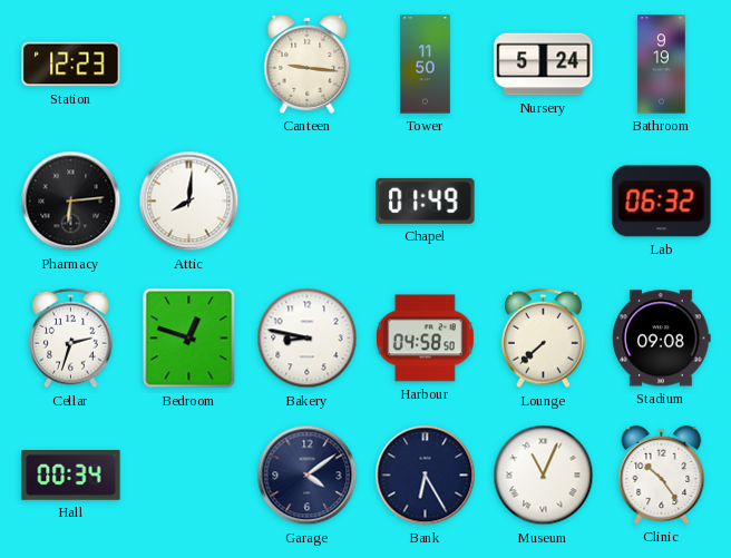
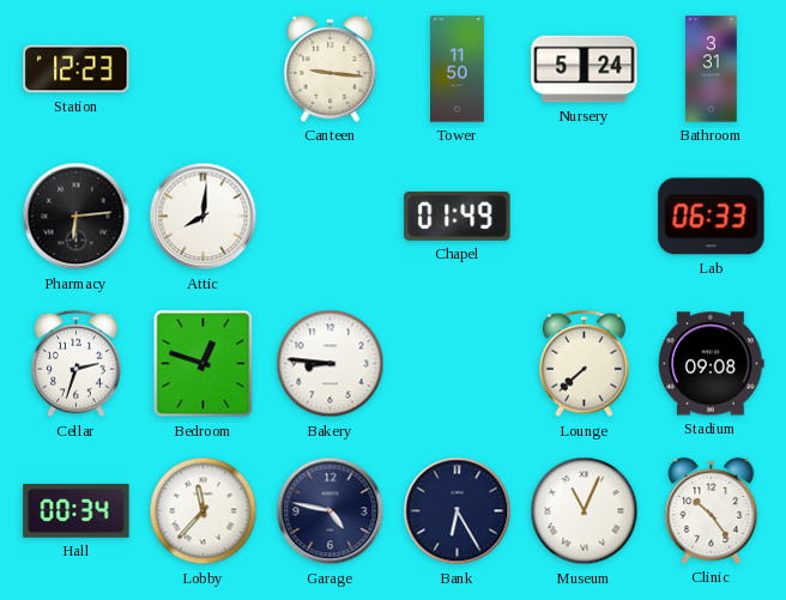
Bathroom: 9:19 -> 3:31
Lab: 06:32 -> 06:33
Bakery: 8:47 -> 8:46
Harbour: 04:58 -> none
Lobby: none -> 11:37
Garage: 4:09 -> 4:47
